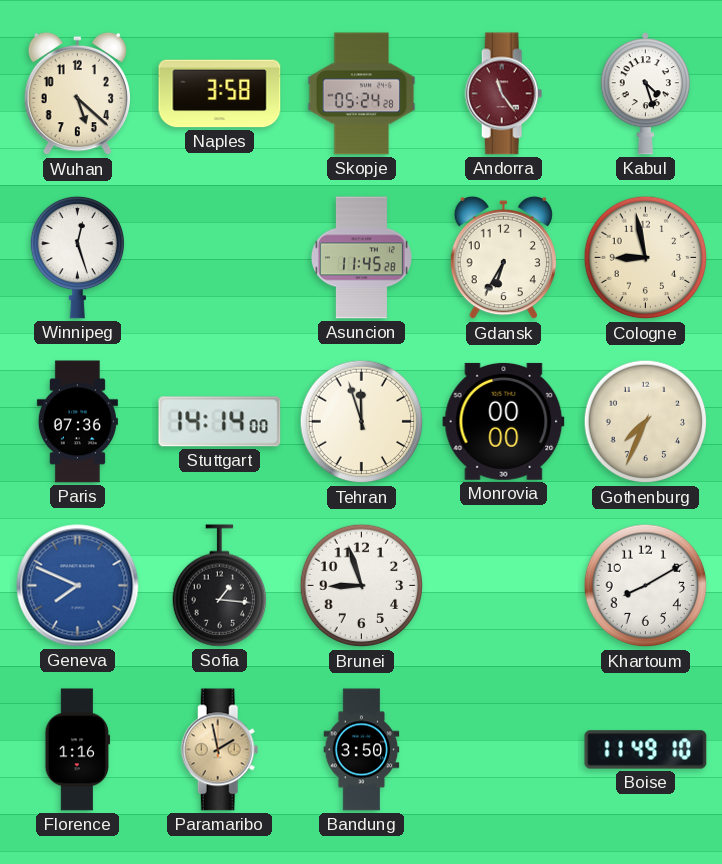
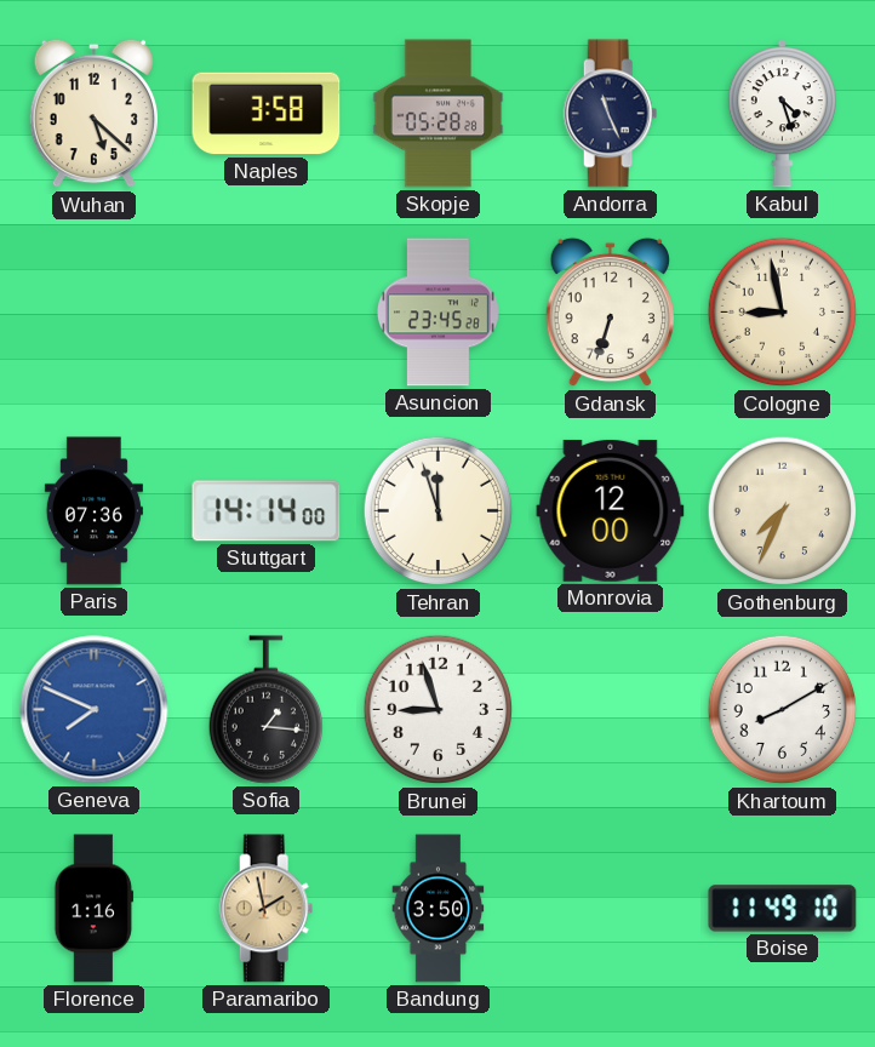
Skopje: 05:24 -> 05:28
Andorra: 11:24 -> 11:26
Andorra dial: burgundy -> navy
Winnipeg: 12:27 -> none
Asuncion: 11:45 -> 23:45
Gdansk: 6:35 -> 6:33
Monrovia: 00:00 -> 12:00
